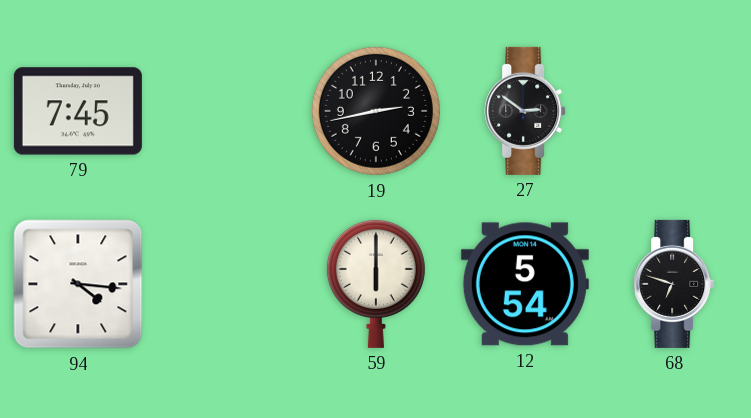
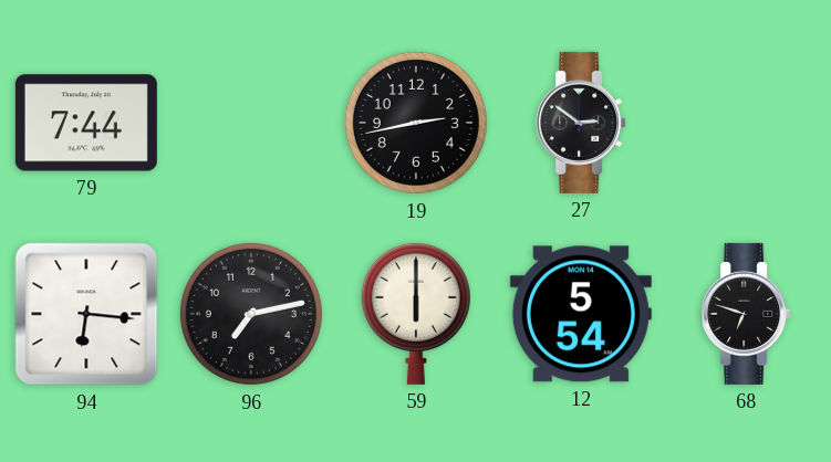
79: 7:45 -> 7:44
94: 4:16 -> 6:16
96: none -> 7:13
